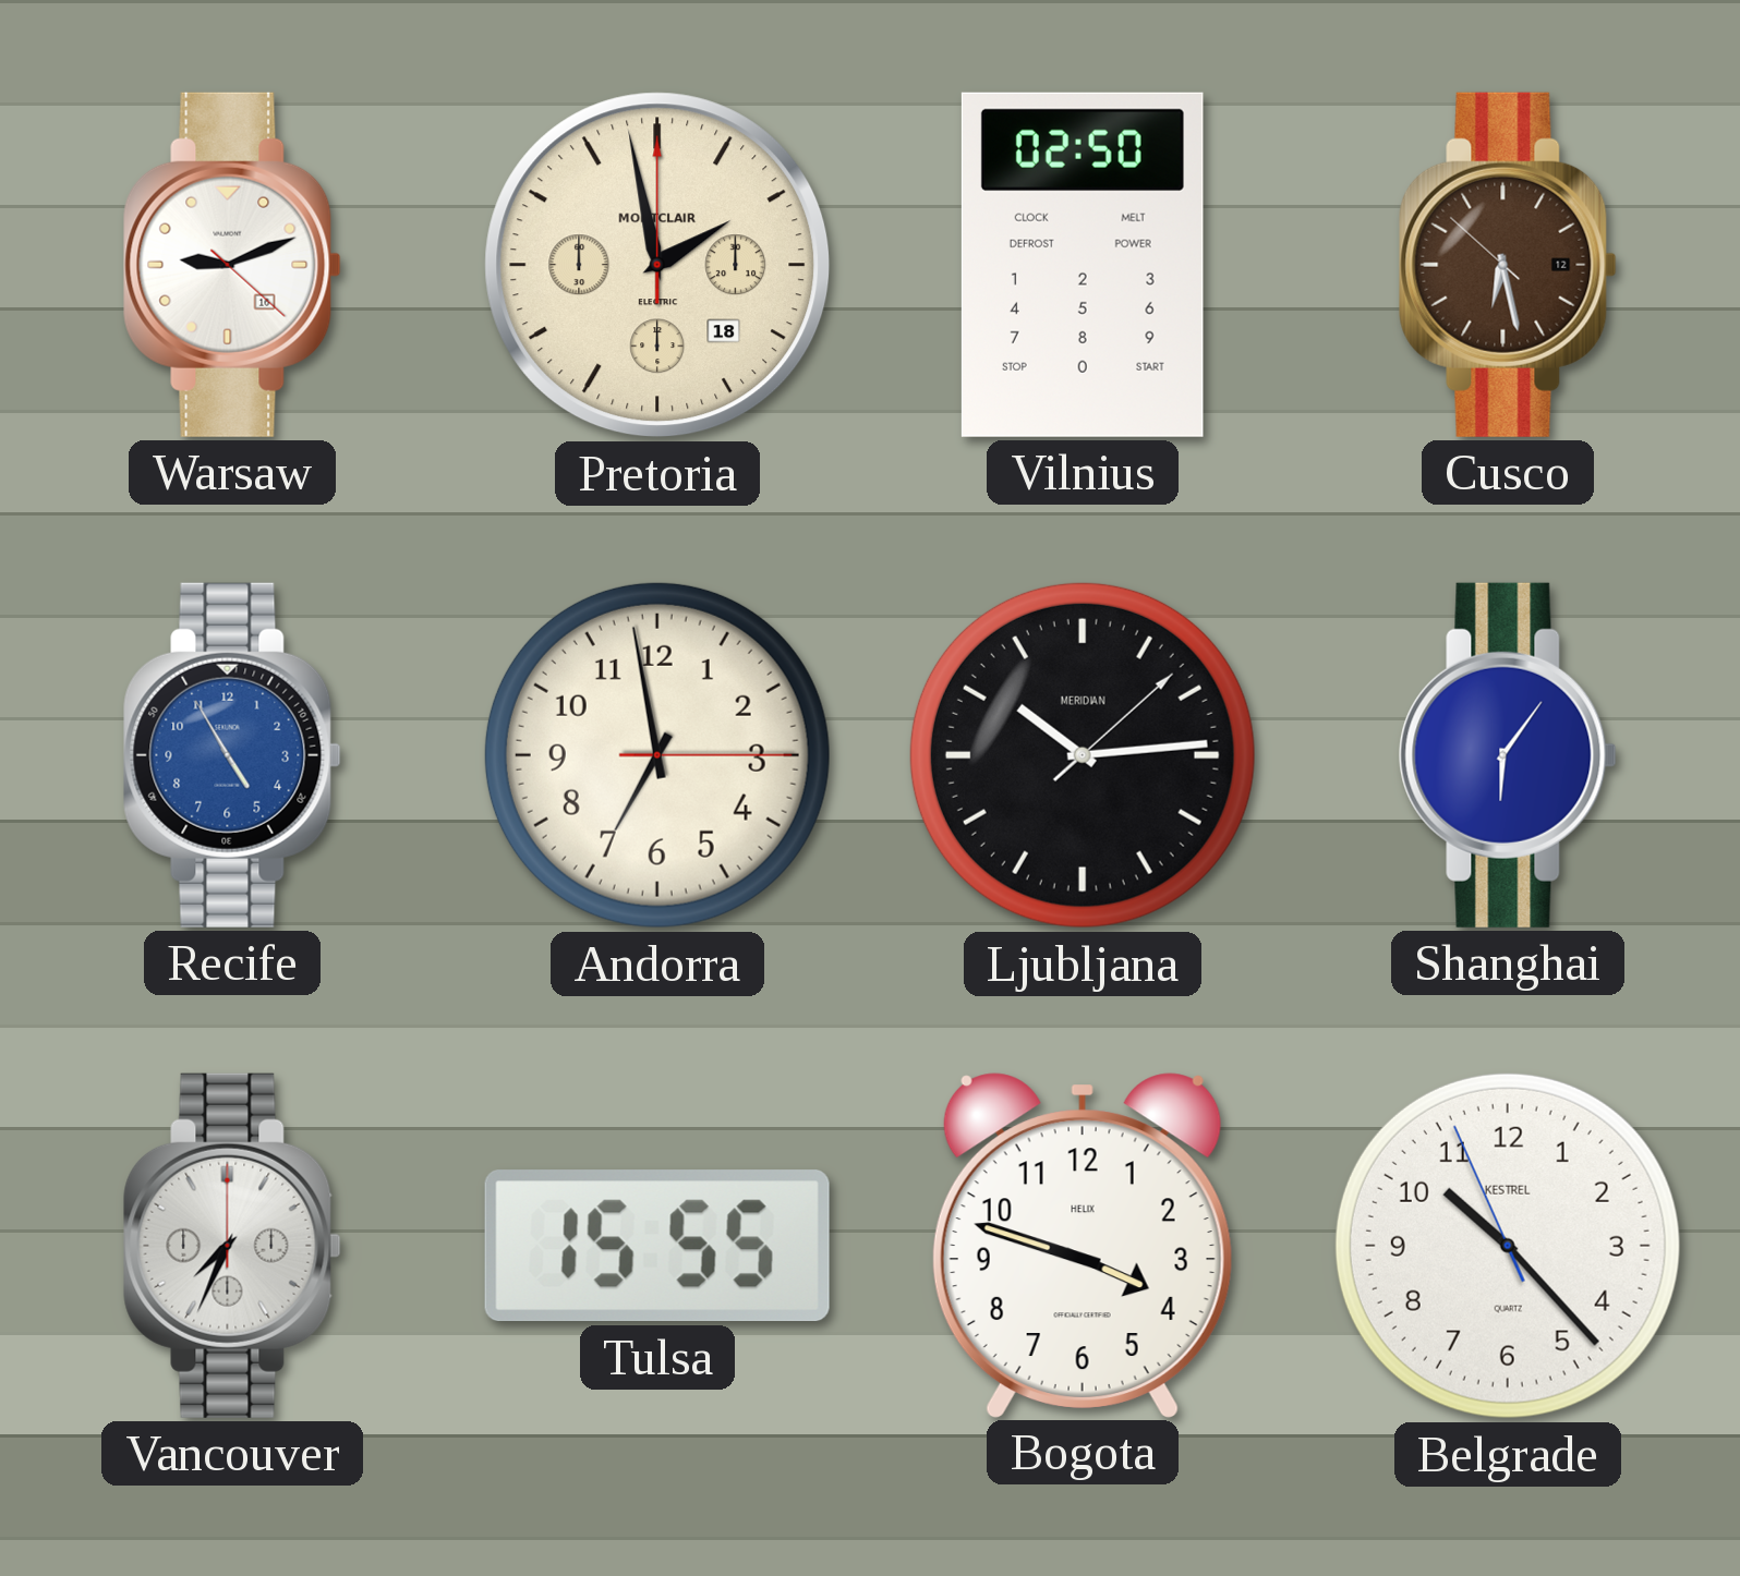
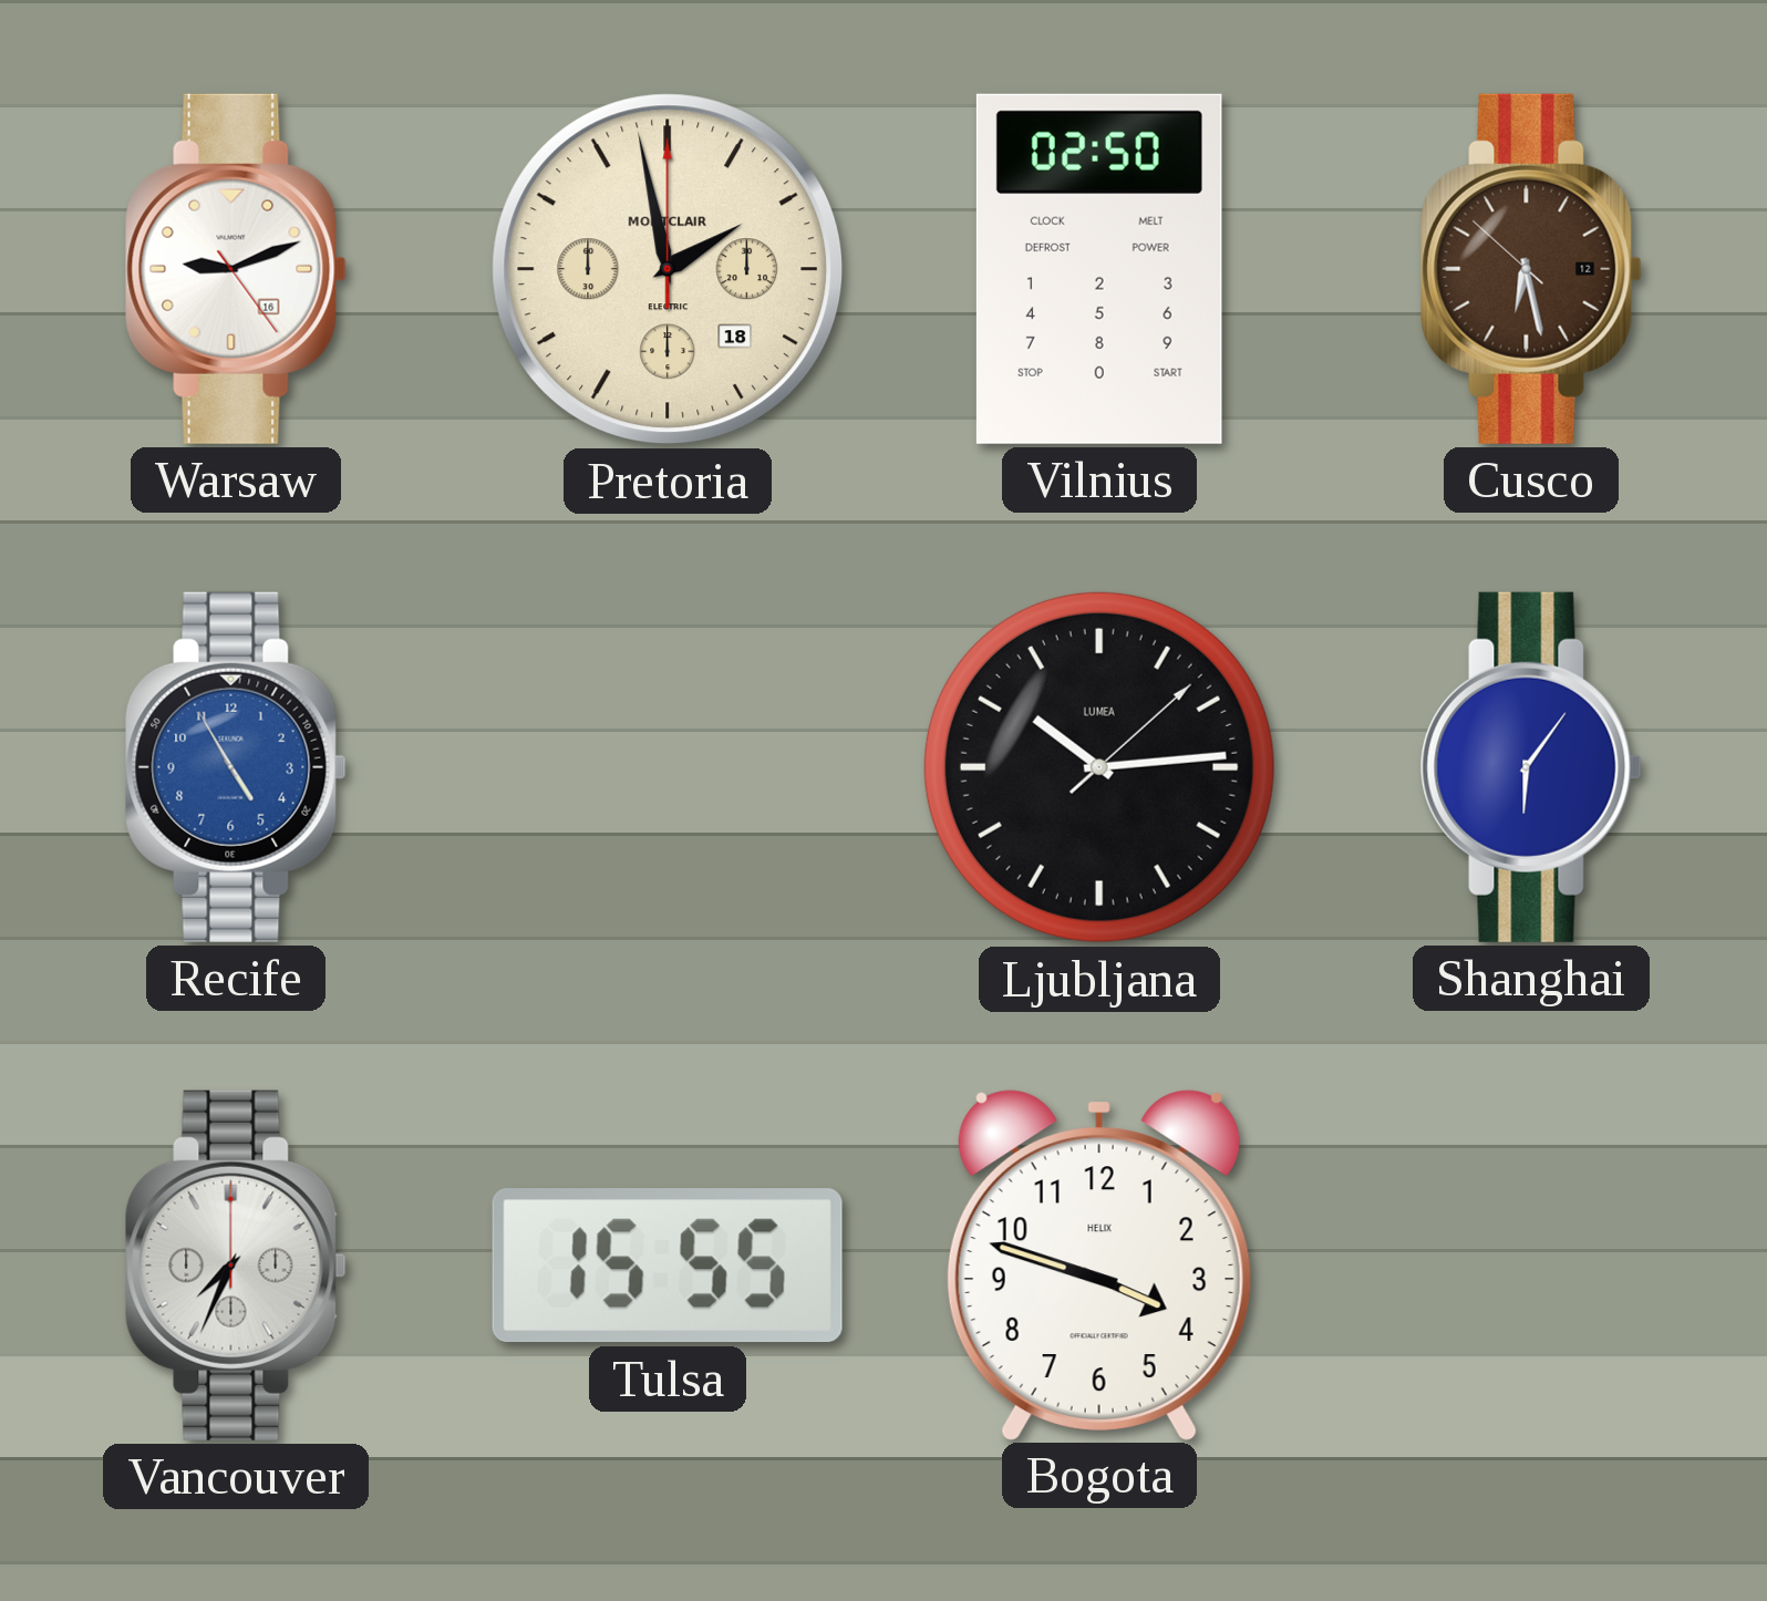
Warsaw: 9:11:22 -> 9:11:24
Andorra: 6:58 -> none
Ljubljana brand: MERIDIAN -> LUMEA
Belgrade: 10:22 -> none
